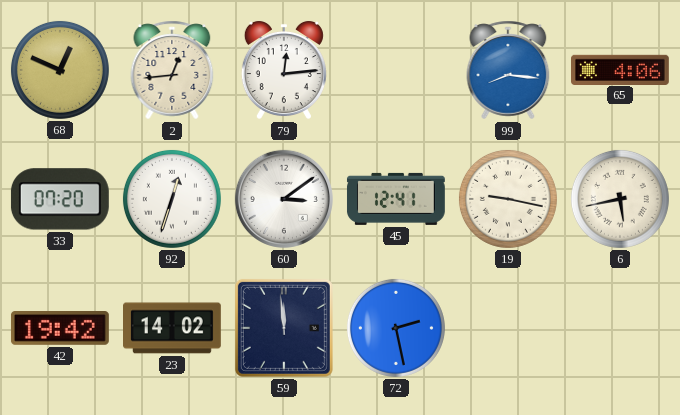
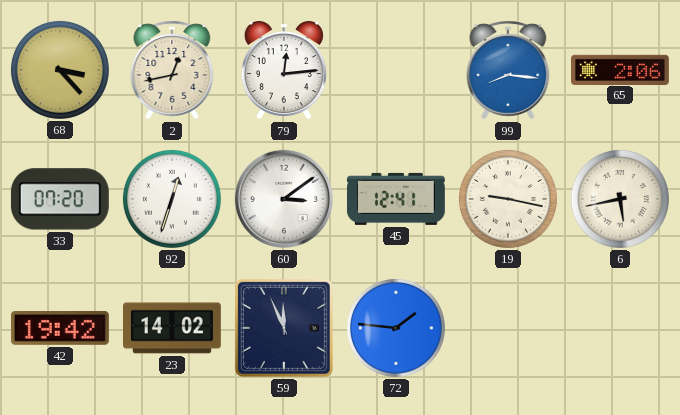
68: 12:49 -> 3:23
2: 12:44 -> 12:43
65: 4:06 -> 2:06
59: 11:59 -> 11:56
72: 2:28 -> 1:46
